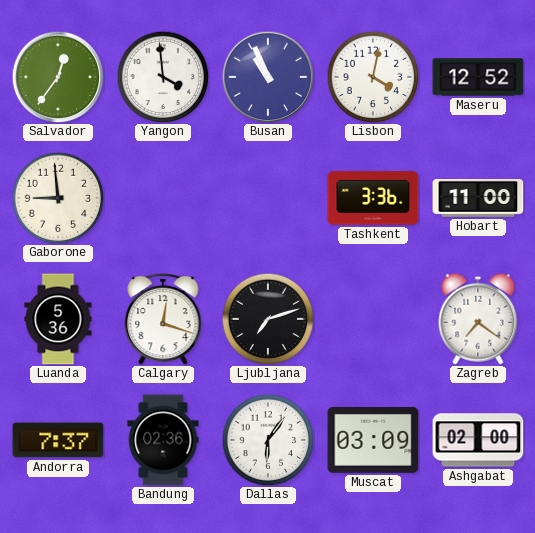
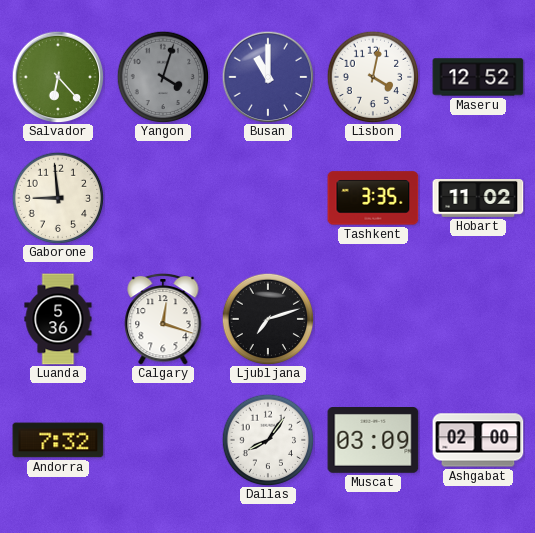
Salvador: 12:36 -> 6:23
Yangon: 3:59 -> 4:03
Yangon dial: white -> grey
Busan: 10:56 -> 11:00
Tashkent: 3:36 -> 3:35
Hobart: 11:00 -> 11:02
Zagreb: 7:21 -> none
Andorra: 7:37 -> 7:32
Bandung: 02:36 -> none
Dallas: 6:06 -> 8:06
